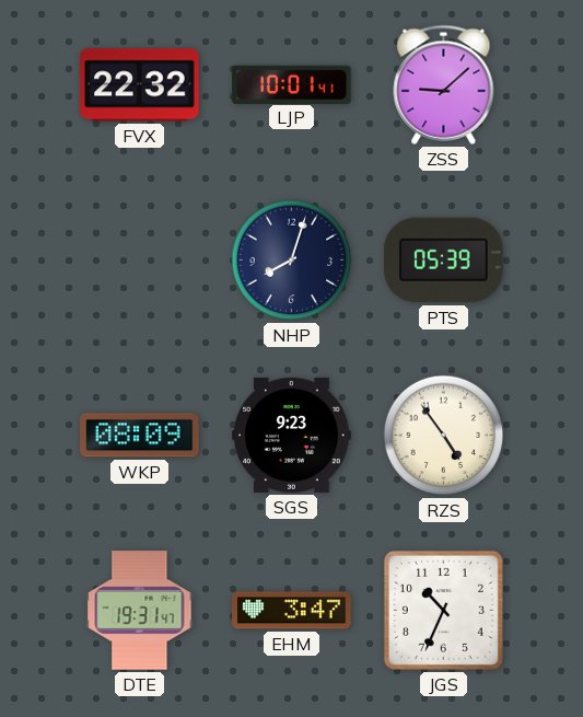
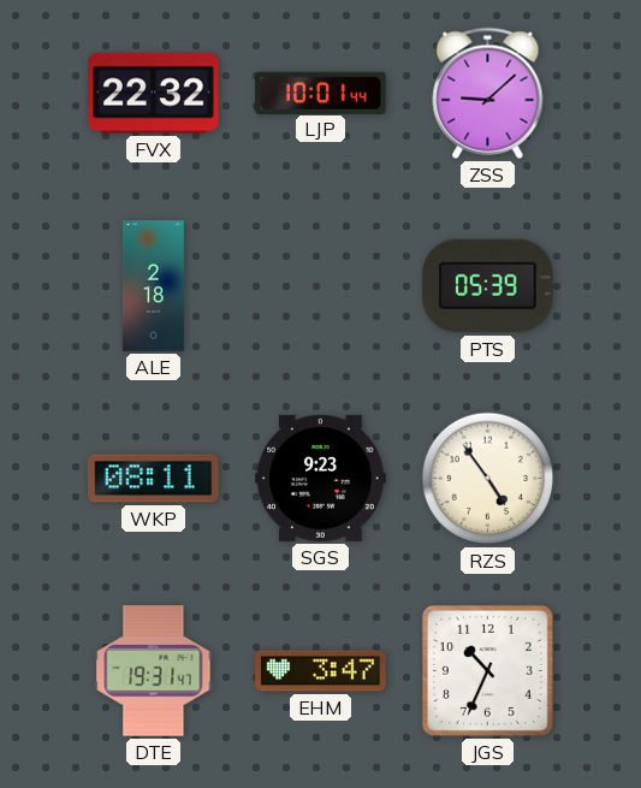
LJP: 10:01:41 -> 10:01:44
ALE: none -> 2:18
NHP: 8:03 -> none
WKP: 08:09 -> 08:11
